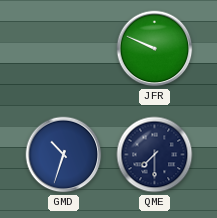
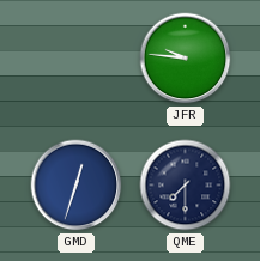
JFR: 9:49 -> 9:46
GMD: 10:33 -> 12:33
